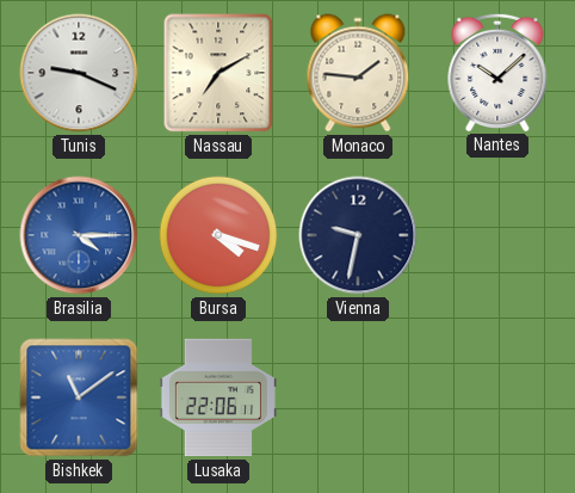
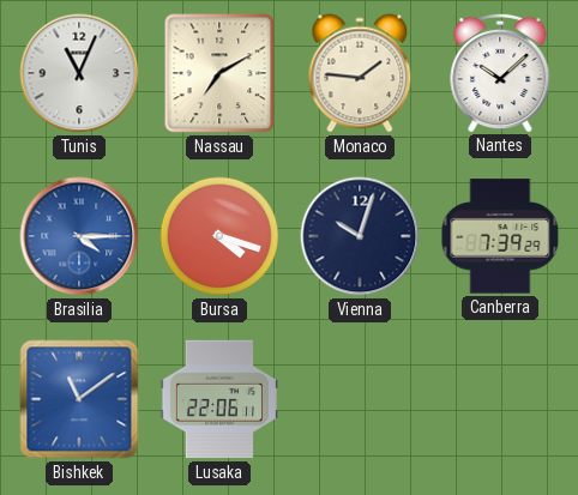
Tunis: 9:19 -> 11:04
Vienna: 9:32 -> 10:03
Canberra: none -> 7:39
